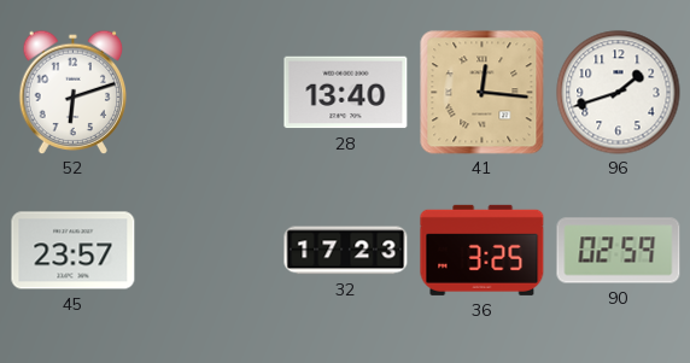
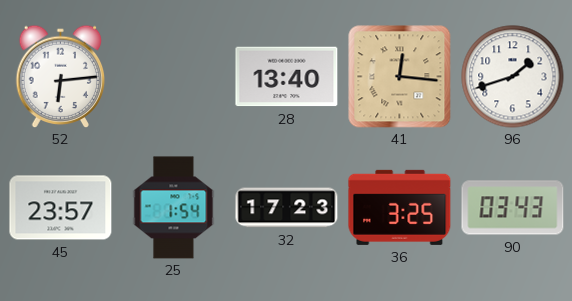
52: 6:12 -> 6:14
25: none -> 1:54
90: 02:59 -> 03:43
